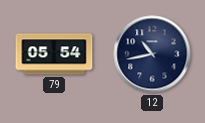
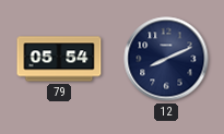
12: 10:43 -> 8:11
